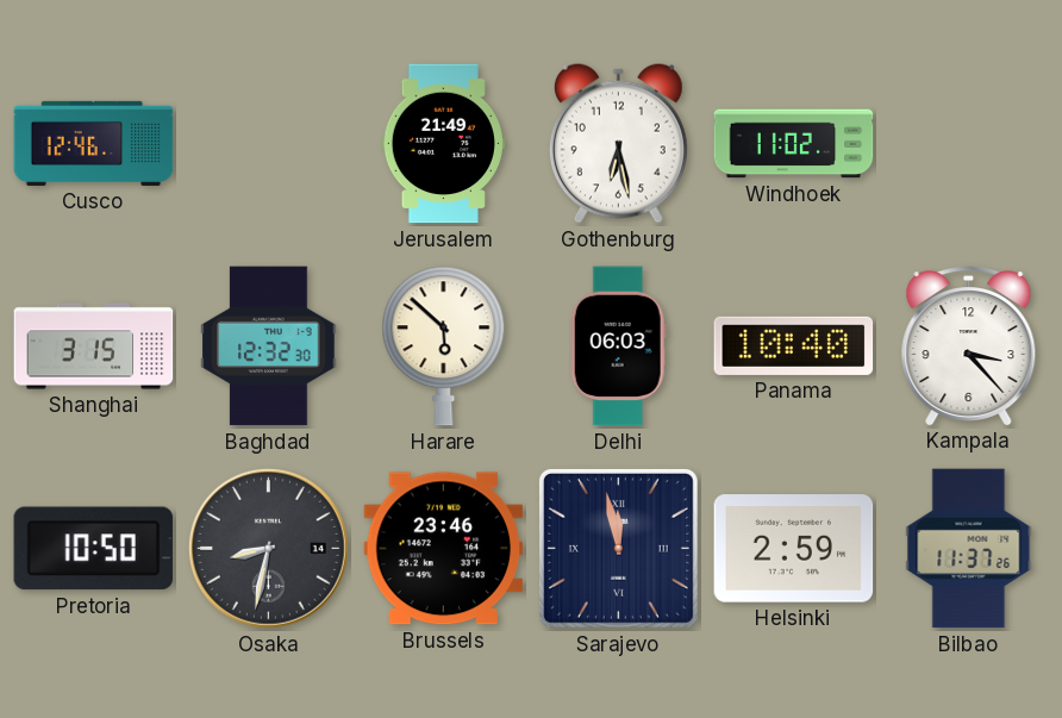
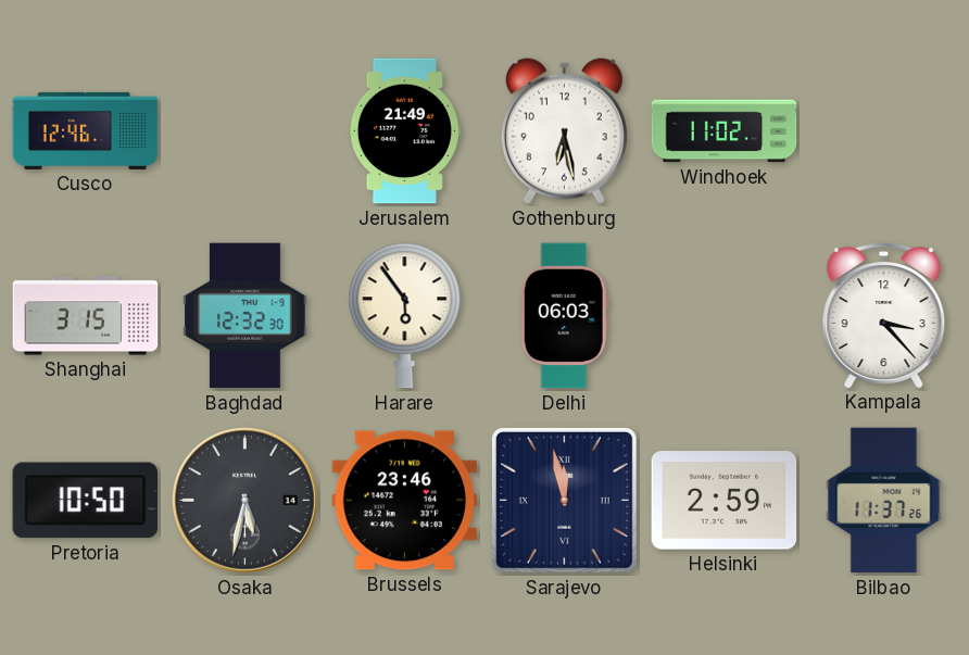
Harare: 5:52 -> 5:54
Panama: 10:40 -> none
Osaka: 8:32 -> 5:32
